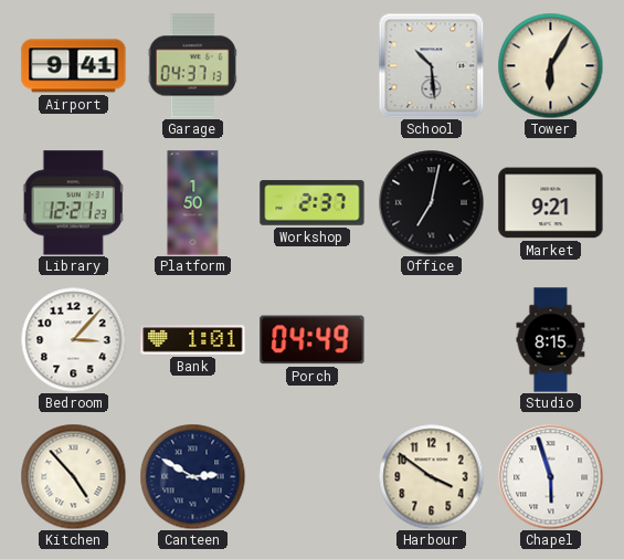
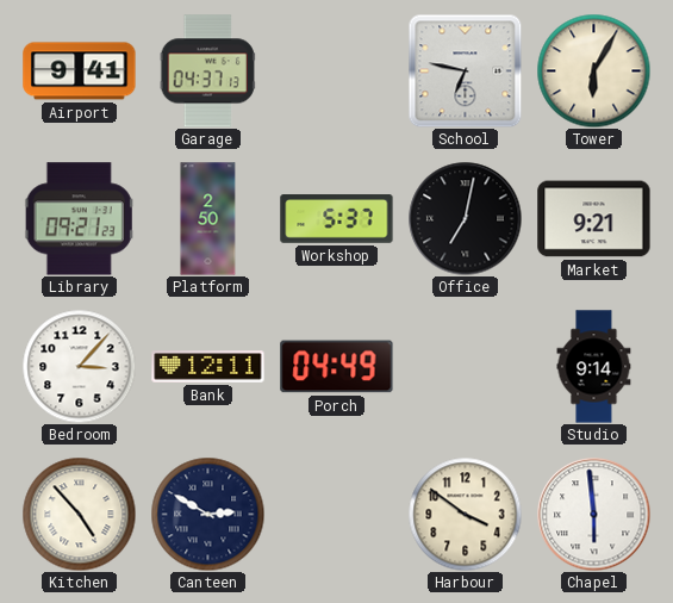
School: 10:29 -> 6:47
Library: 12:21 -> 09:21
Platform: 1:50 -> 2:50
Workshop: 2:37 -> 5:37
Bank: 1:01 -> 12:11
Studio: 8:15 -> 9:14
Chapel: 5:57 -> 5:59
